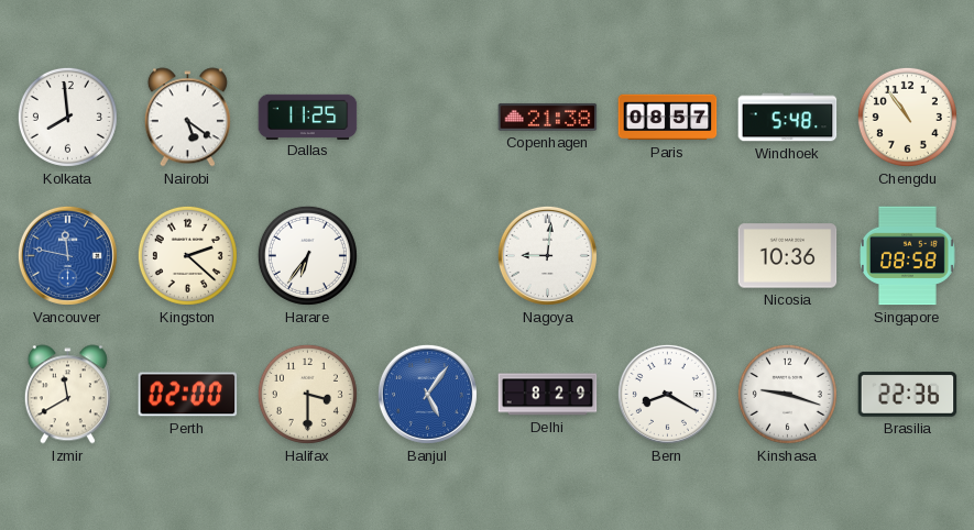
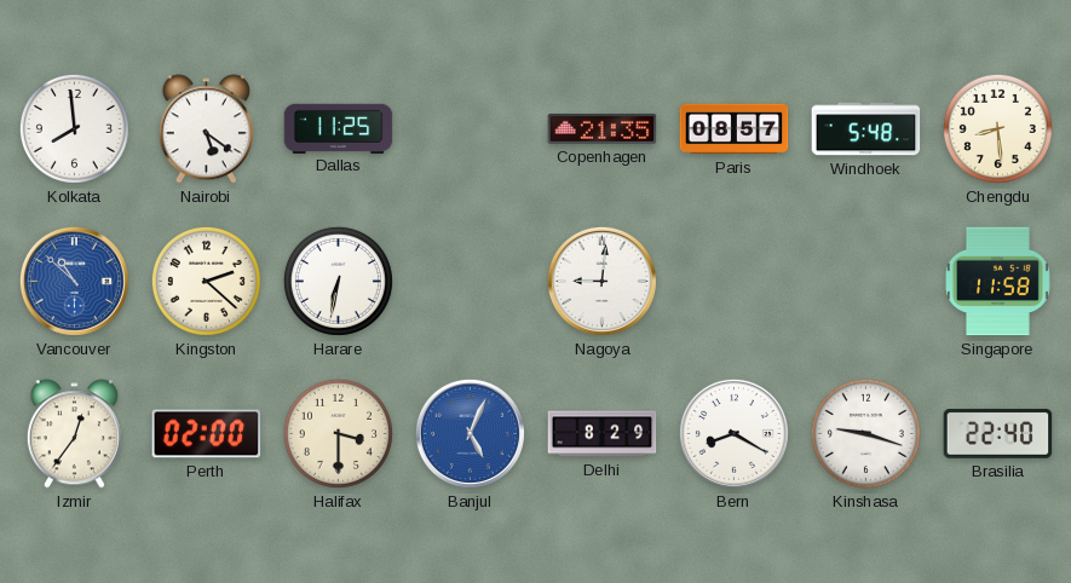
Copenhagen: 21:38 -> 21:35
Chengdu: 10:54 -> 8:29
Vancouver: 11:47 -> 10:52
Harare: 6:36 -> 6:32
Nicosia: 10:36 -> none
Singapore: 08:58 -> 11:58
Izmir: 11:40 -> 12:36
Banjul: 5:06 -> 5:04
Brasilia: 22:36 -> 22:40
